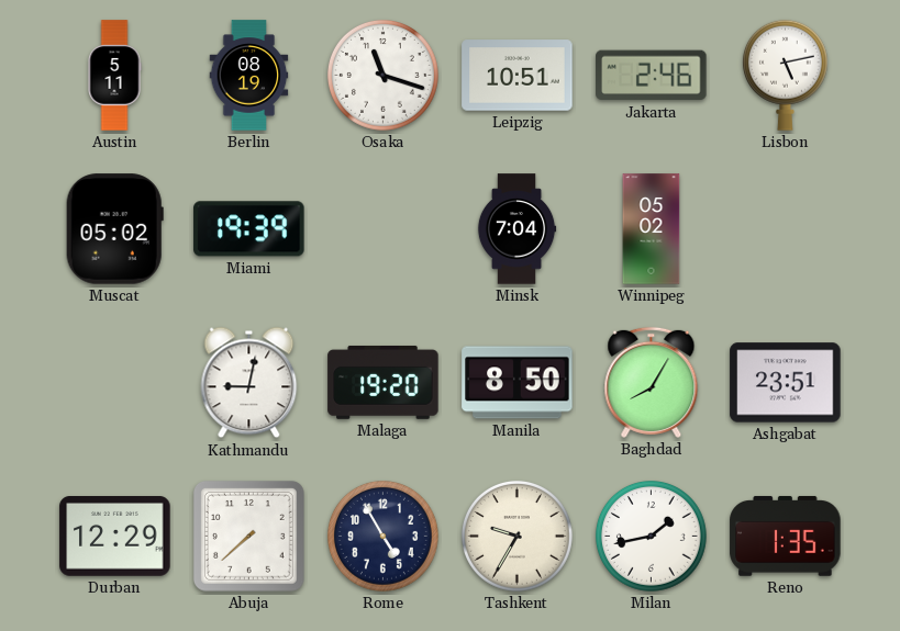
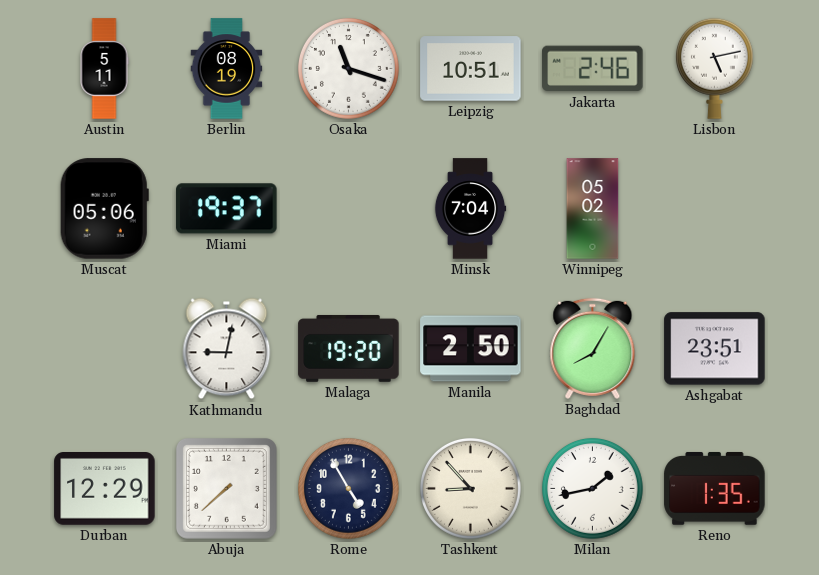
Muscat: 05:02 -> 05:06
Miami: 19:39 -> 19:37
Manila: 8:50 -> 2:50
Tashkent: 9:35 -> 8:53
